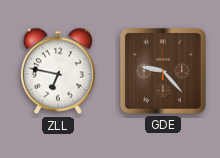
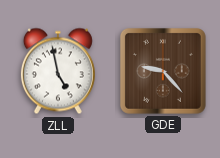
ZLL: 6:47 -> 4:58
